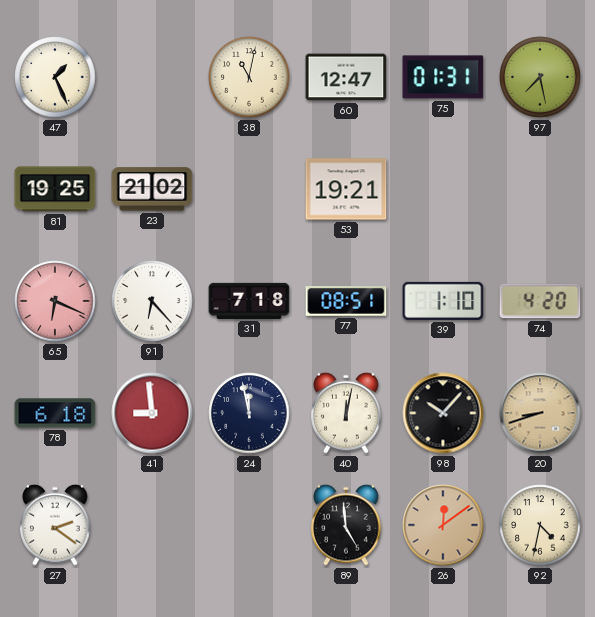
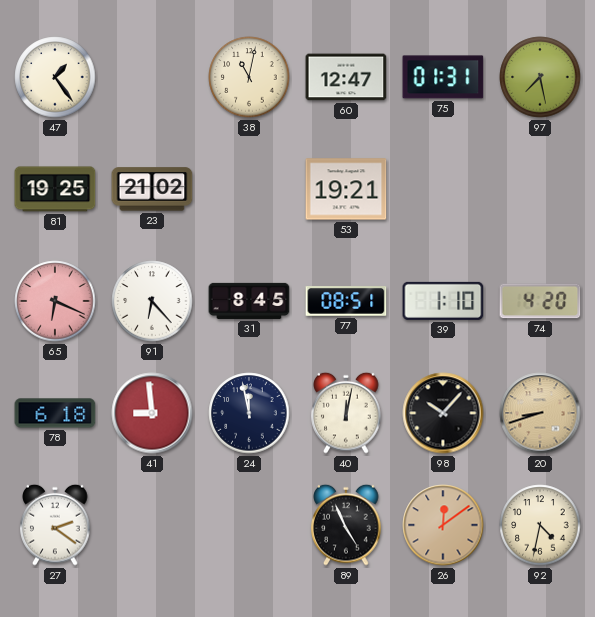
47: 1:26 -> 1:24
31: 7:18 -> 8:45
89: 4:59 -> 4:56
